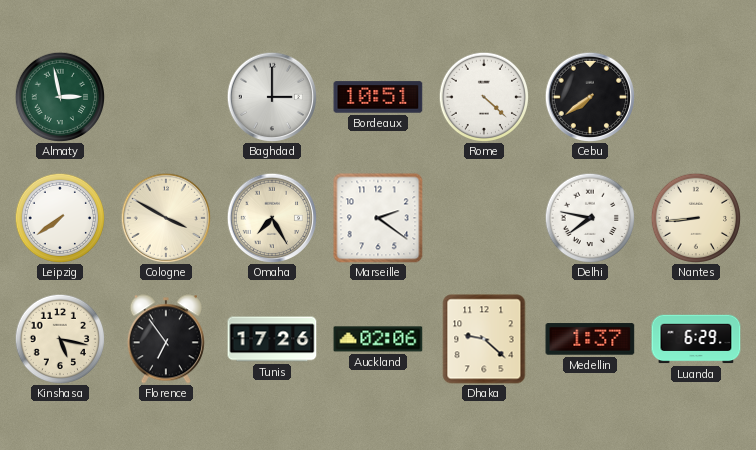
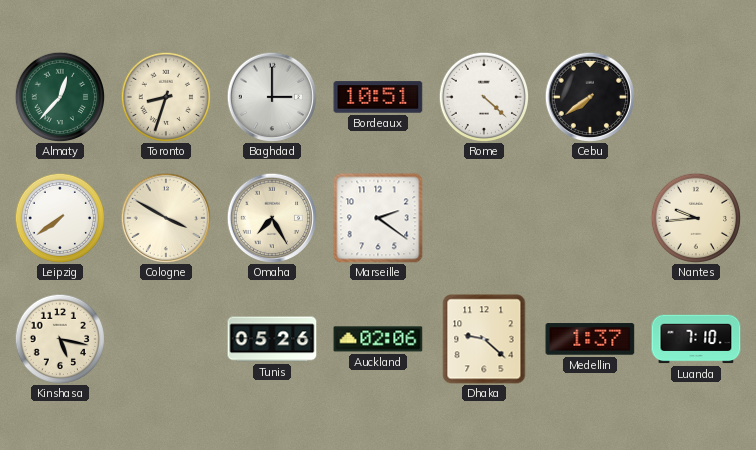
Almaty: 2:58 -> 12:37
Toronto: none -> 8:33
Delhi: 7:47 -> none
Nantes: 8:44 -> 9:44
Florence: 6:54 -> none
Tunis: 17:26 -> 05:26
Luanda: 6:29 -> 7:10
